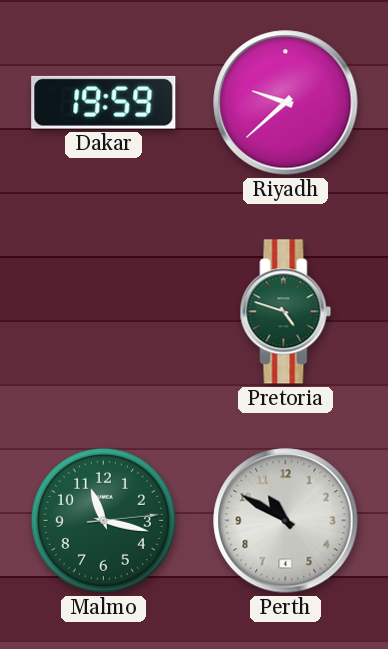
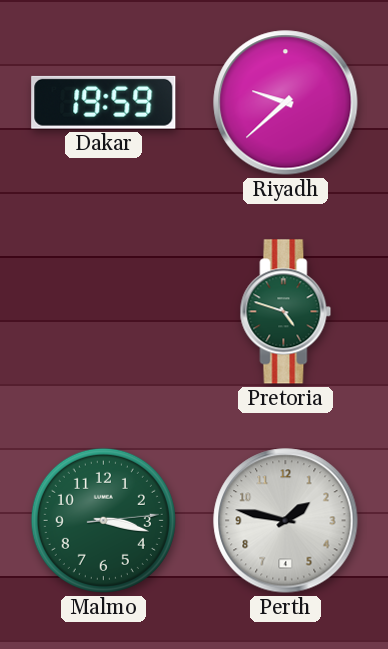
Malmo: 11:17 -> 3:17
Perth: 10:50 -> 1:47
